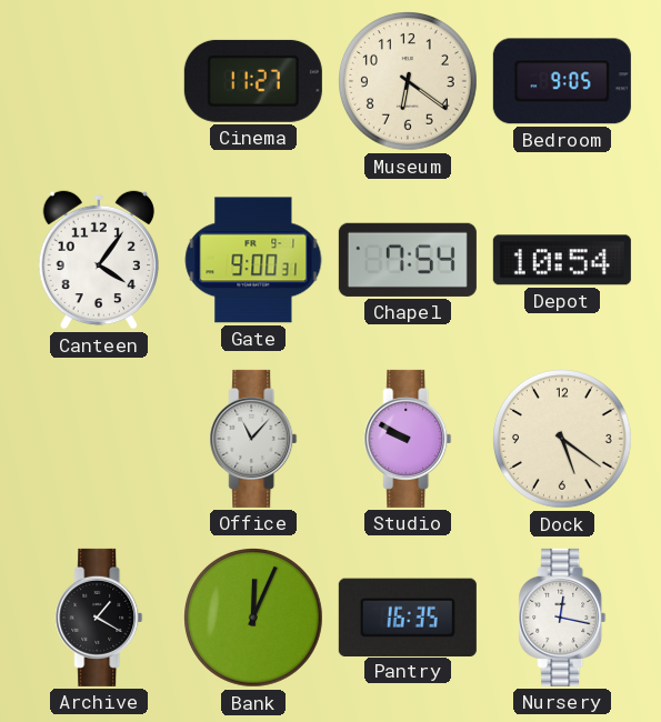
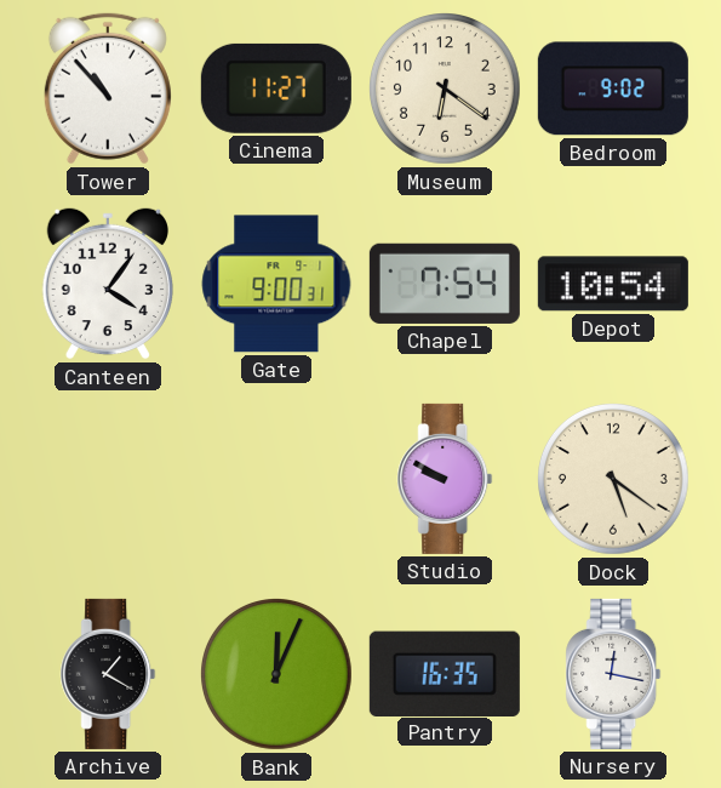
Tower: none -> 10:53
Bedroom: 9:05 -> 9:02
Office: 11:07 -> none
